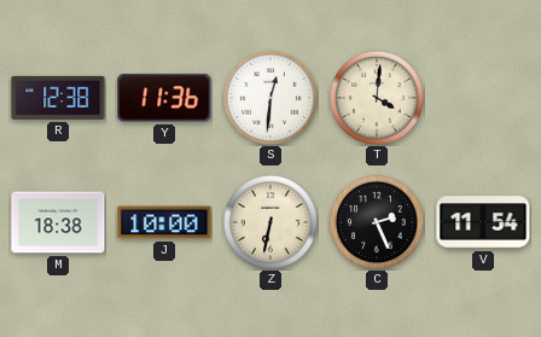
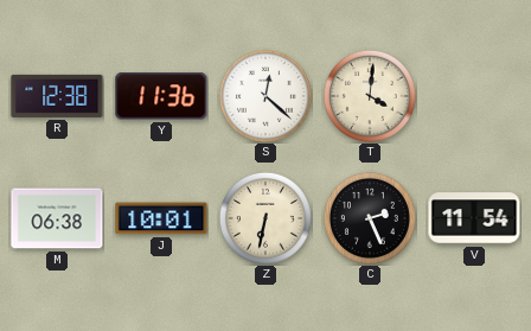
S: 12:31 -> 12:22
M: 18:38 -> 06:38
J: 10:00 -> 10:01
